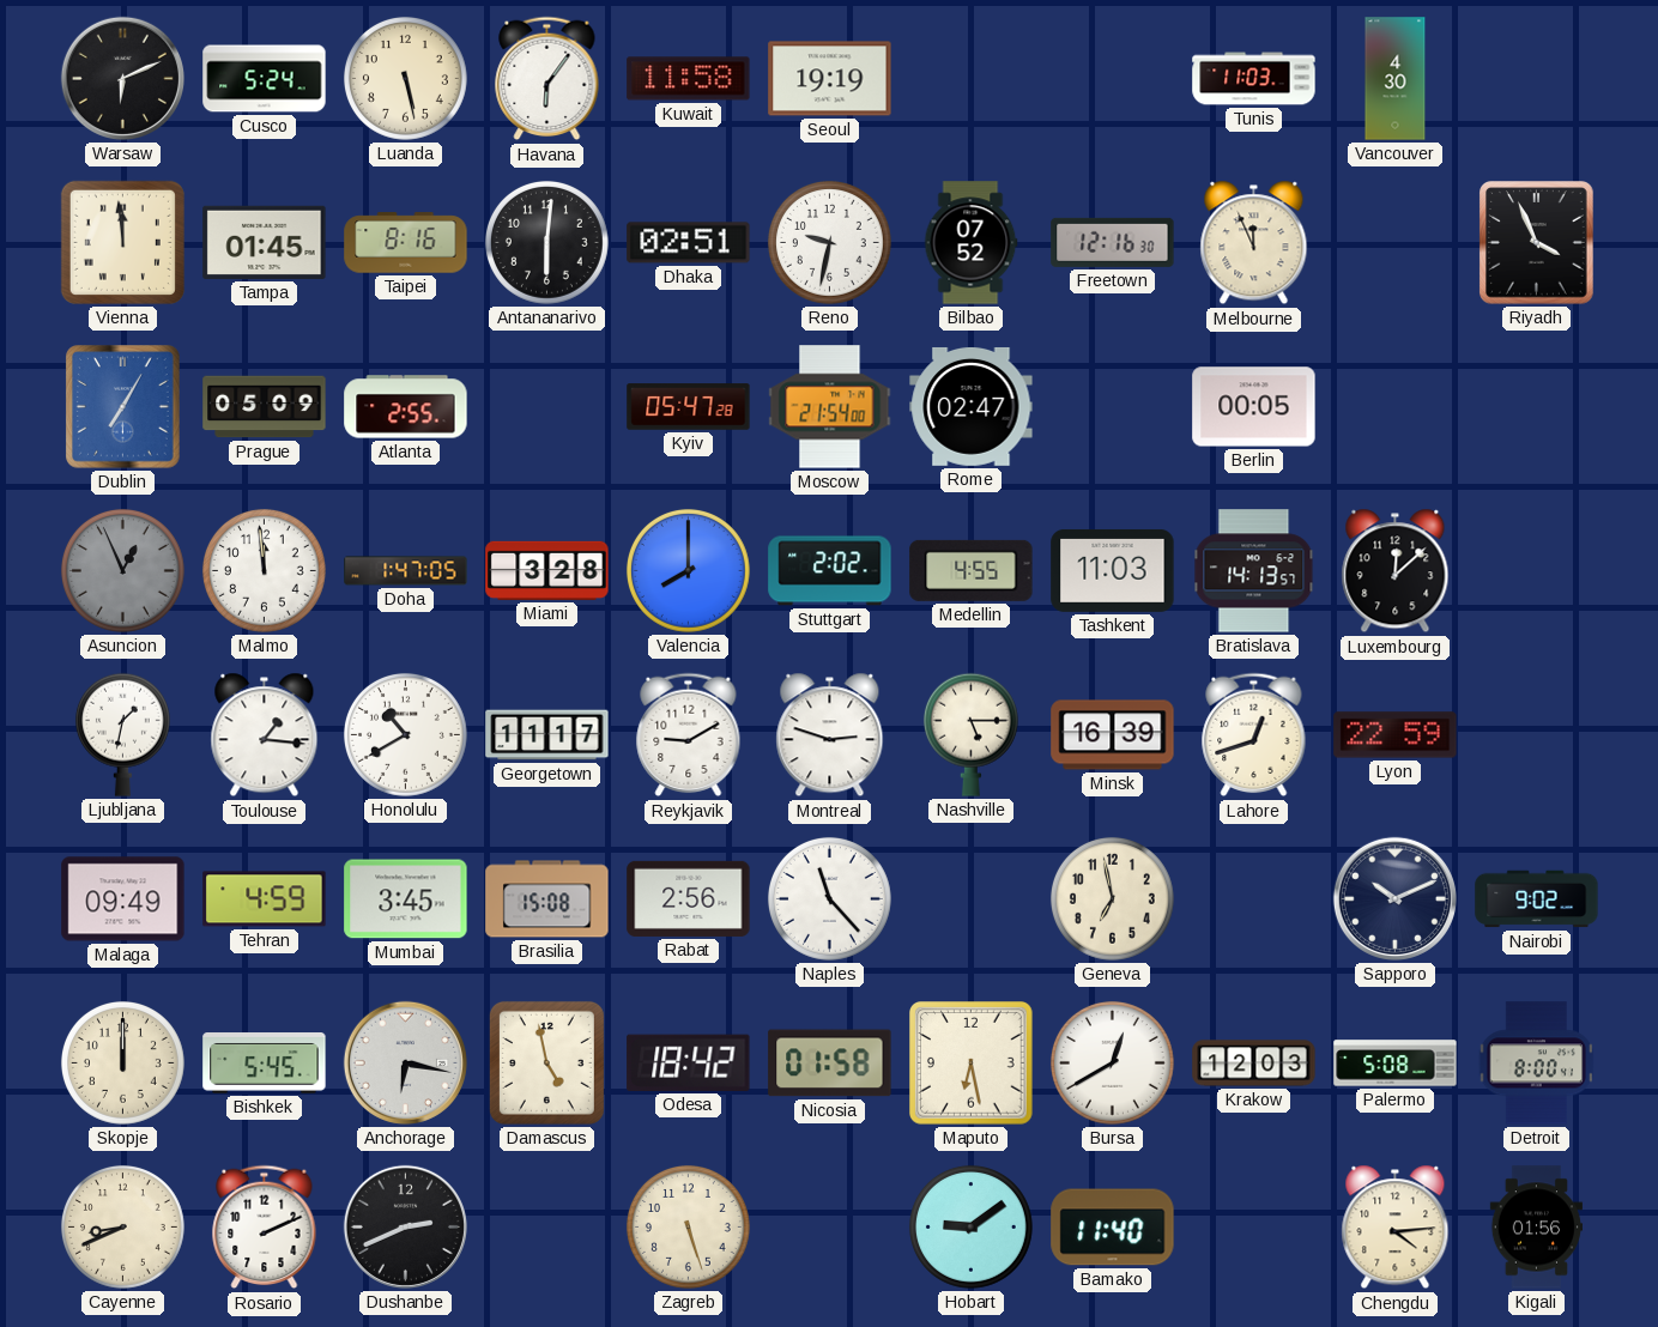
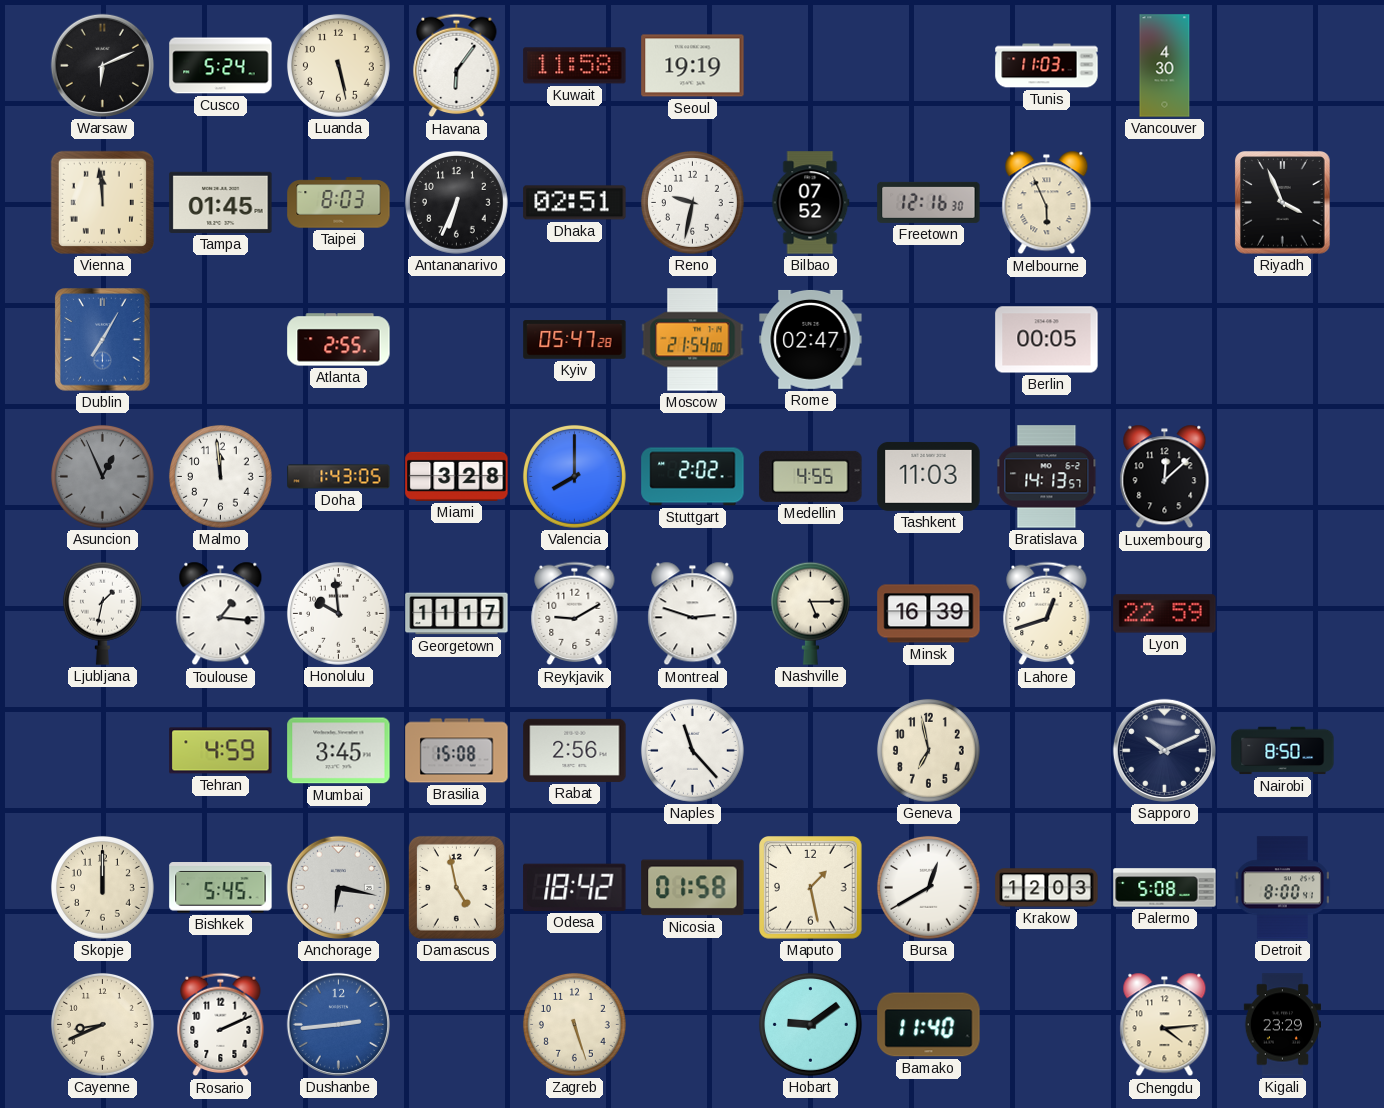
Taipei: 8:16 -> 8:03
Antananarivo: 6:01 -> 6:34
Melbourne: 11:56 -> 5:56
Prague: 05:09 -> none
Doha: 1:47 -> 1:43
Honolulu: 10:40 -> 9:59
Malaga: 09:49 -> none
Nairobi: 9:02 -> 8:50
Maputo: 6:28 -> 1:28
Dushanbe: 2:41 -> 2:44
Dushanbe dial: black -> blue
Kigali: 01:56 -> 23:29
